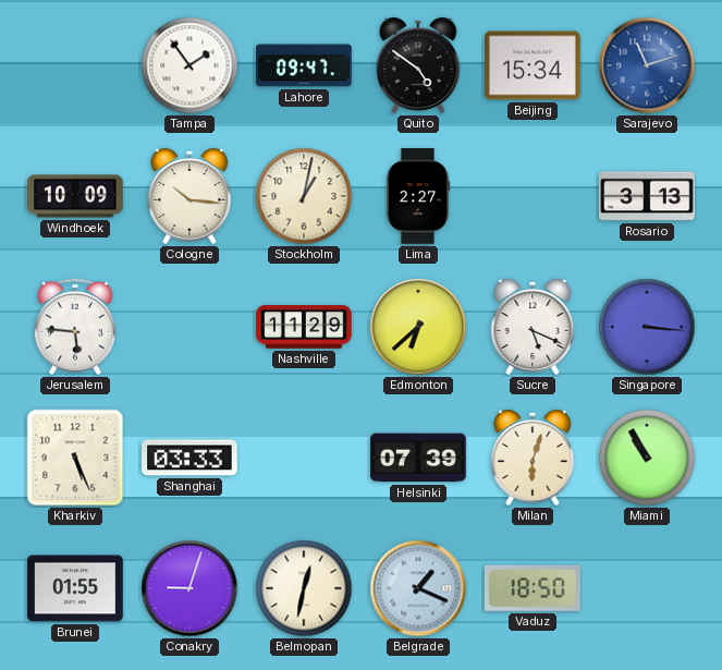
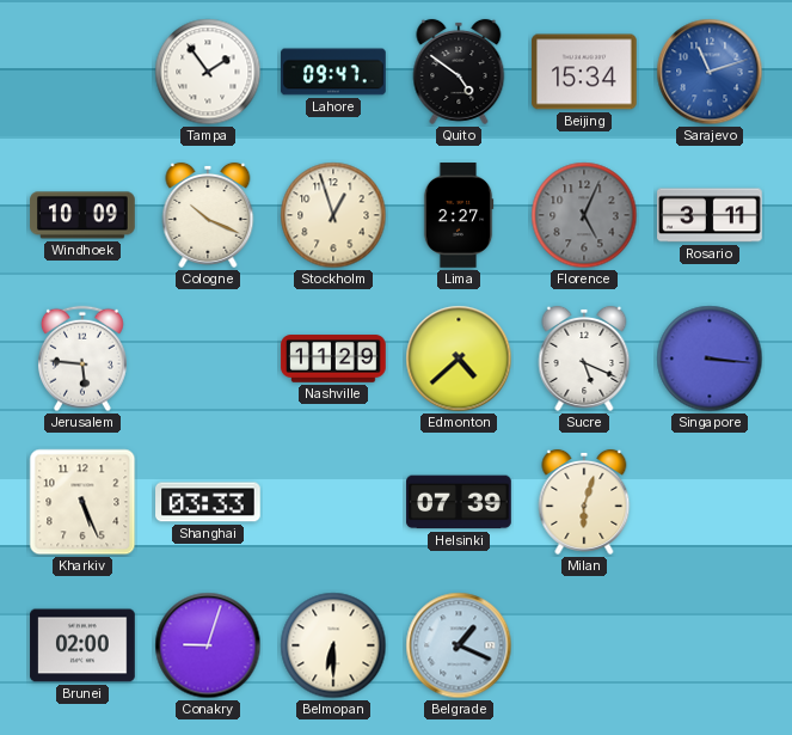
Cologne: 10:16 -> 10:19
Stockholm: 1:02 -> 12:57
Florence: none -> 5:04
Rosario: 3:13 -> 3:11
Edmonton: 6:38 -> 4:38
Miami: 10:55 -> none
Brunei: 01:55 -> 02:00
Belmopan: 12:32 -> 6:30
Vaduz: 18:50 -> none
